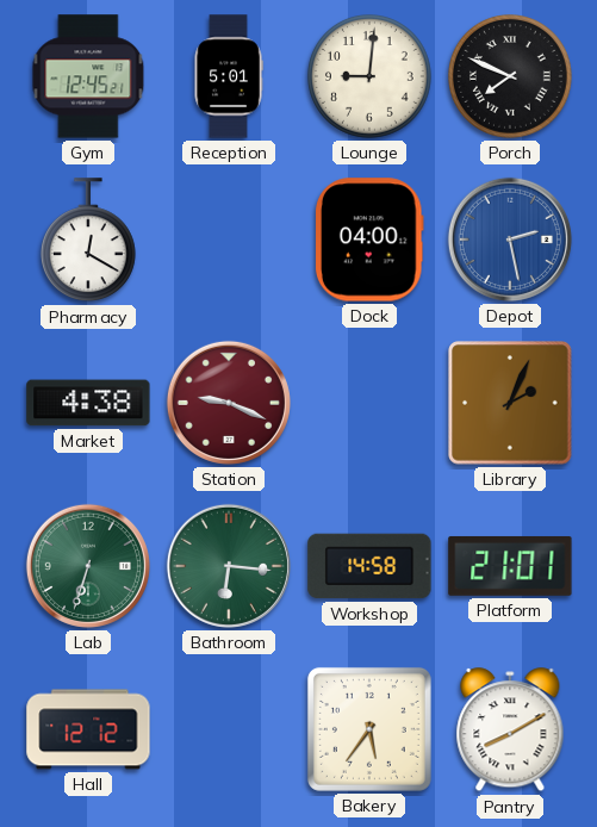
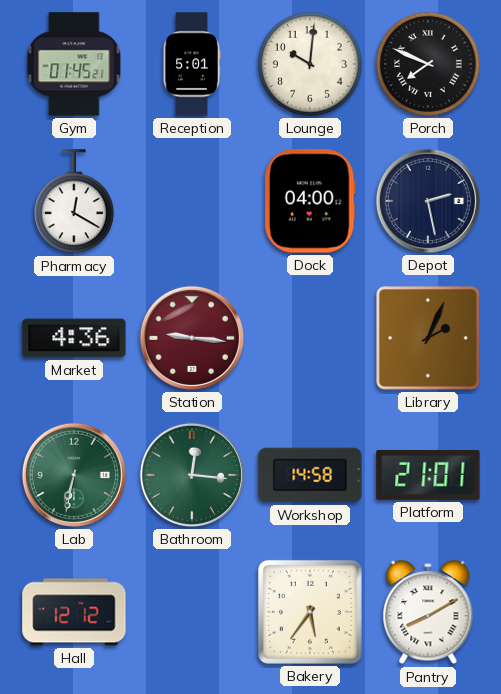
Gym: 12:45 -> 01:45
Lounge: 9:01 -> 10:01
Depot dial: blue -> navy
Market: 4:38 -> 4:36
Station: 9:19 -> 9:16
Lab: 6:33 -> 6:32
Bathroom: 6:16 -> 12:16
